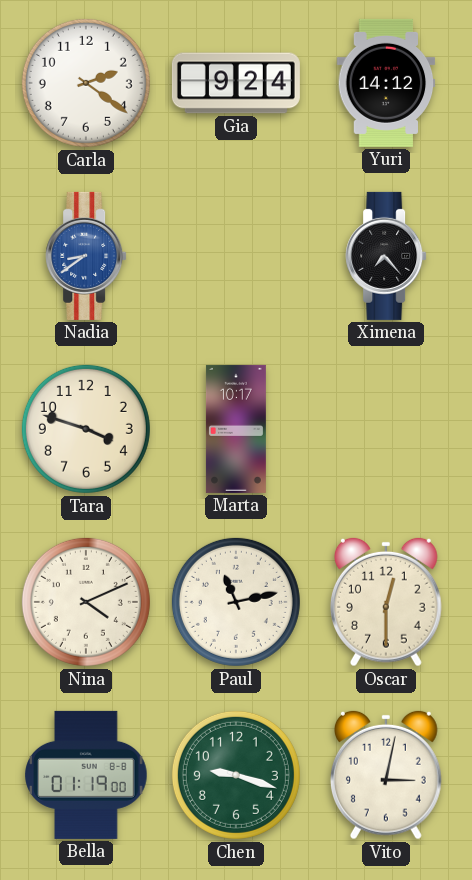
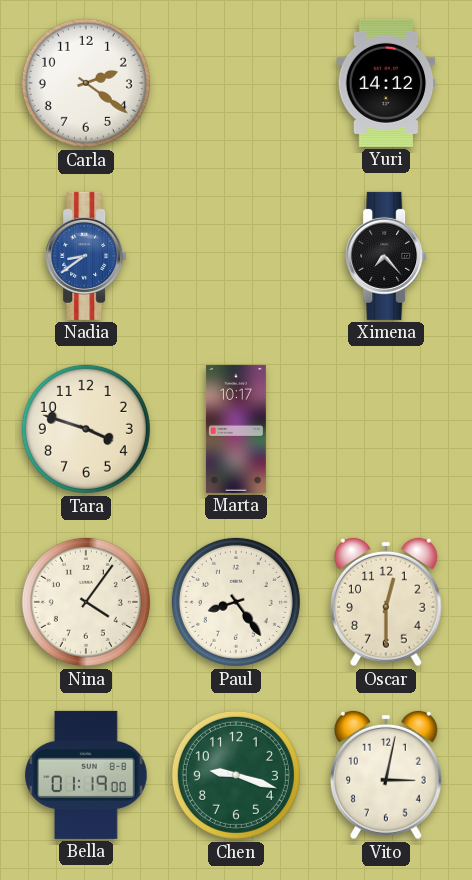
Gia: 9:24 -> none
Nina: 4:11 -> 4:06
Paul: 11:13 -> 8:24
